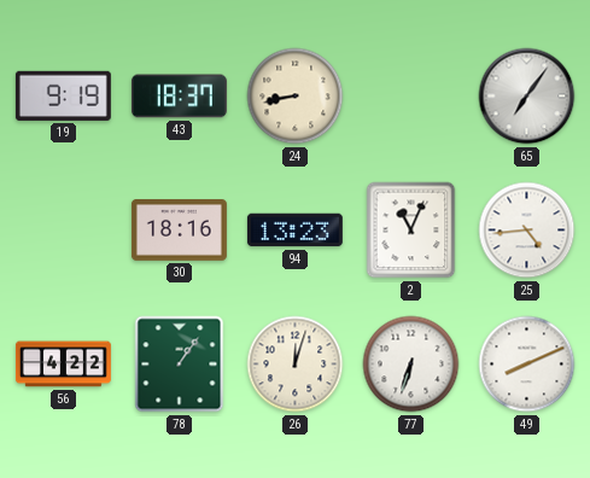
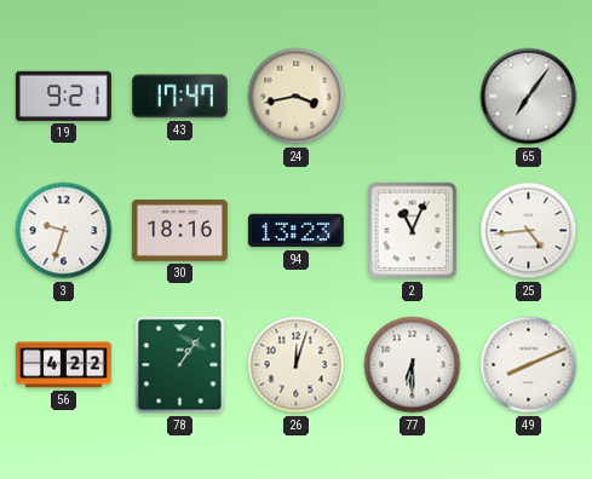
19: 9:19 -> 9:21
43: 18:37 -> 17:47
24: 8:43 -> 3:43
3: none -> 9:33
77: 6:33 -> 6:30
